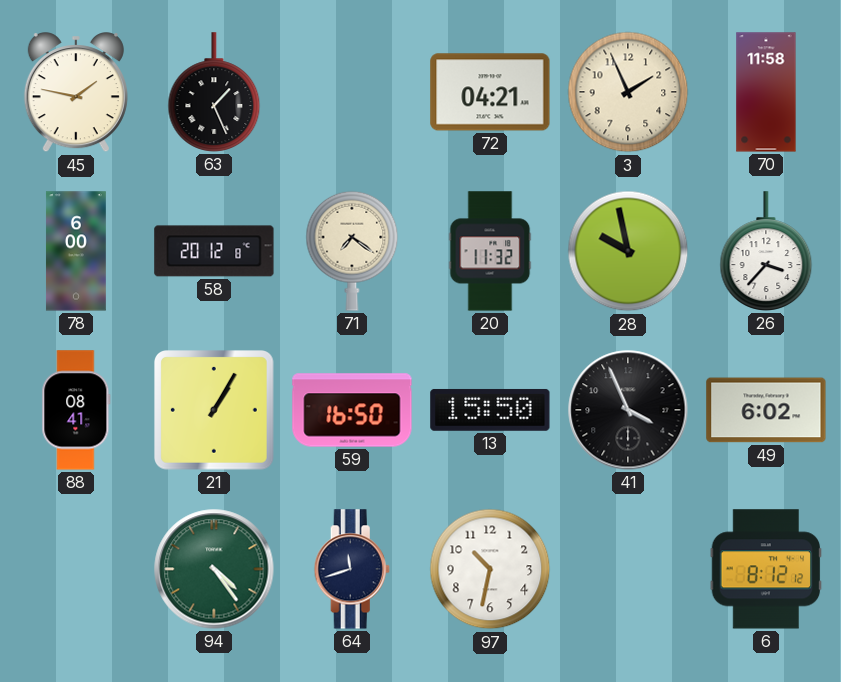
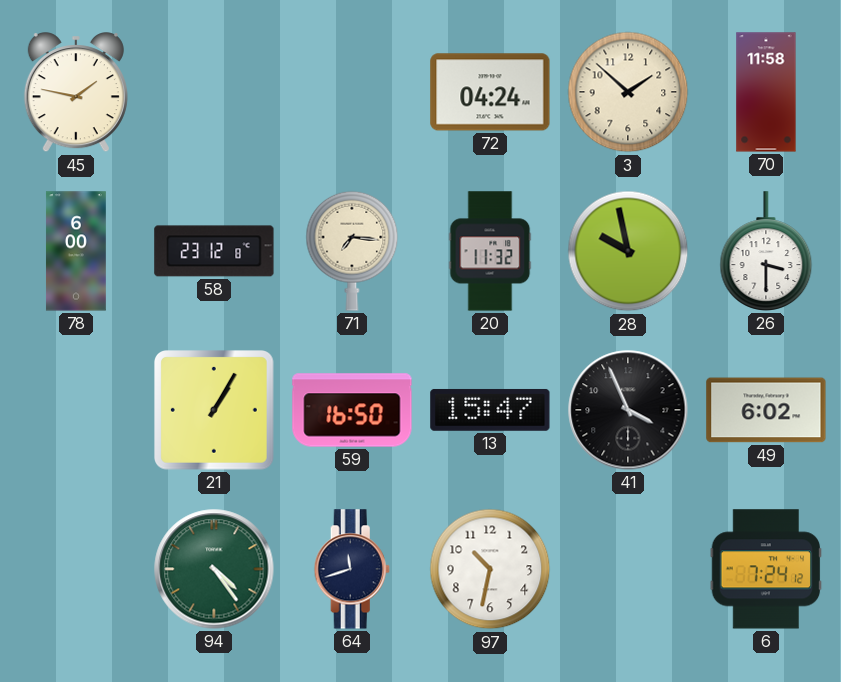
63: 1:26 -> none
72: 04:21 -> 04:24
3: 1:56 -> 1:52
58: 20:12 -> 23:12
71: 7:21 -> 7:16
26: 3:37 -> 3:30
88: 08:41 -> none
13: 15:50 -> 15:47
6: 8:12 -> 7:24
